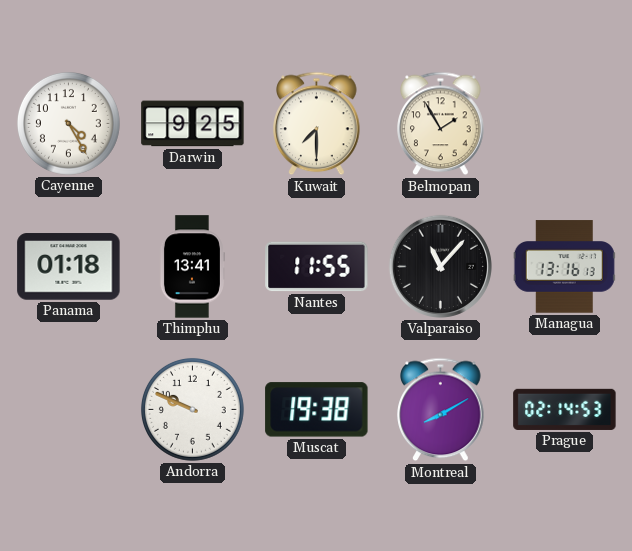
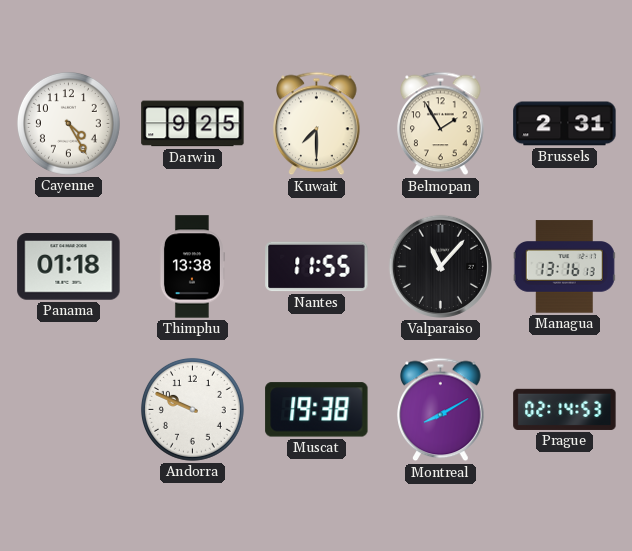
Brussels: none -> 2:31
Thimphu: 13:41 -> 13:38
